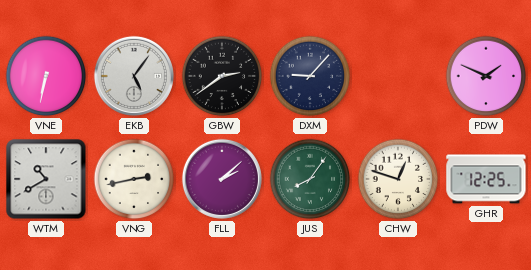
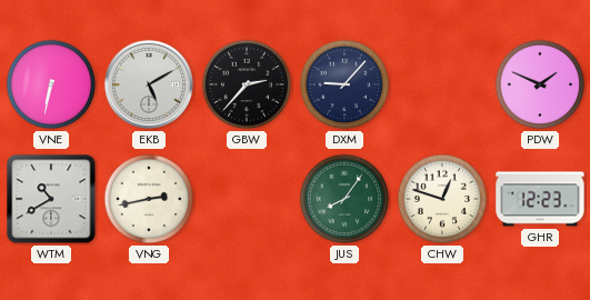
EKB: 5:06 -> 5:10
GBW: 2:39 -> 2:37
FLL: 2:08 -> none
GHR: 12:25 -> 12:23
